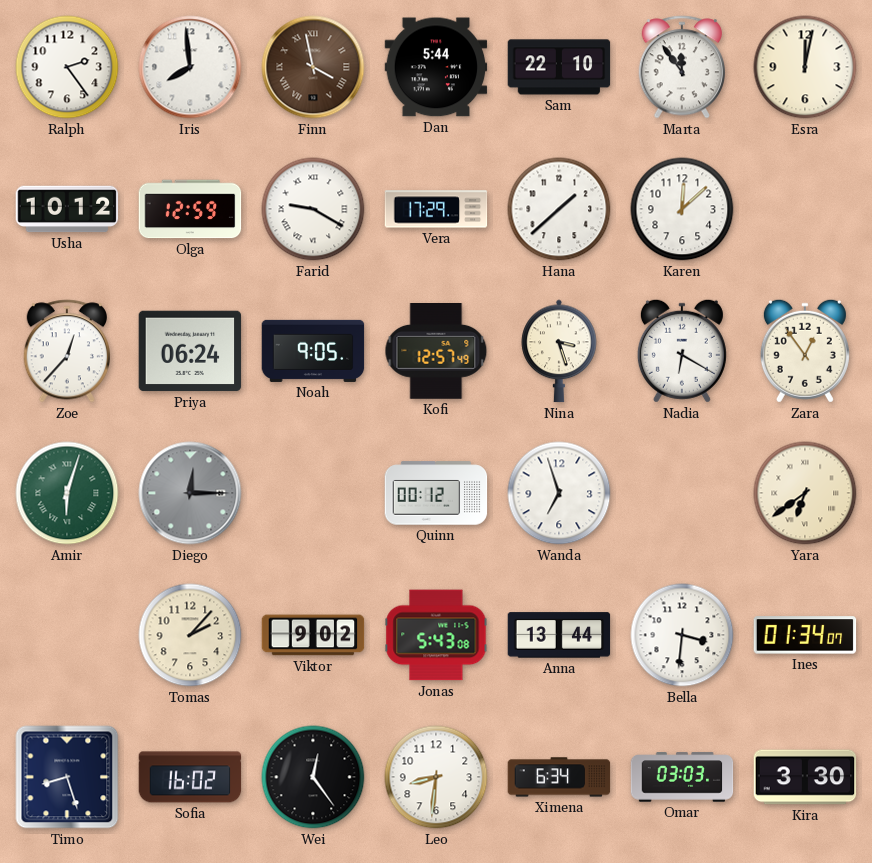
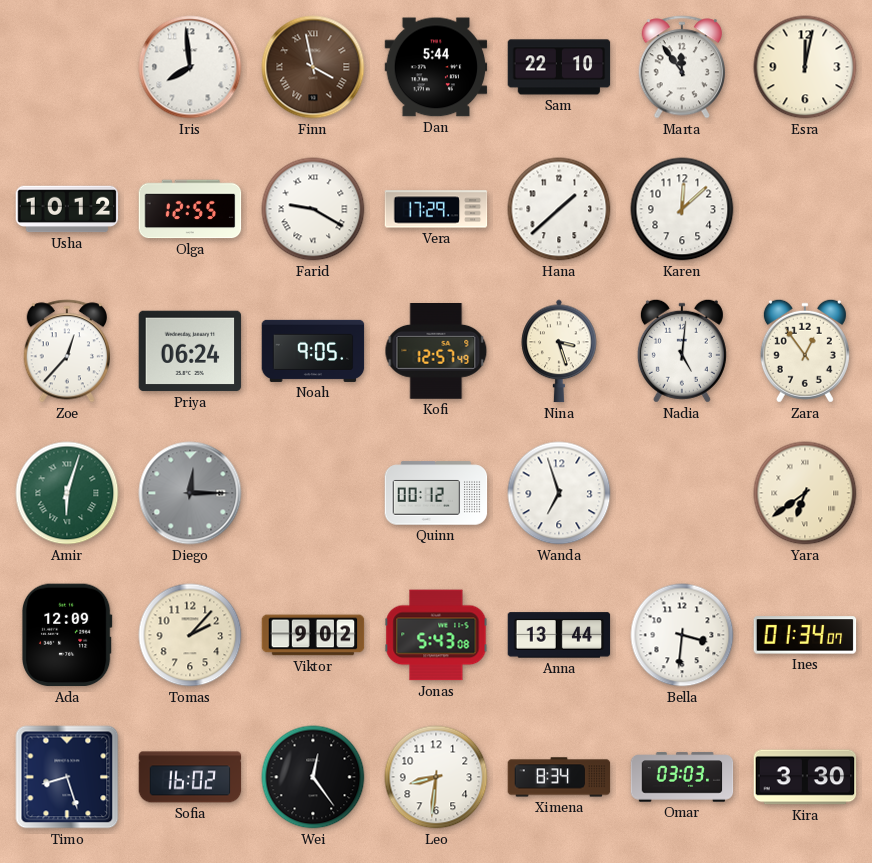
Ralph: 2:24 -> none
Olga: 12:59 -> 12:55
Nadia: 6:20 -> 5:01
Ada: none -> 12:09
Ximena: 6:34 -> 8:34
